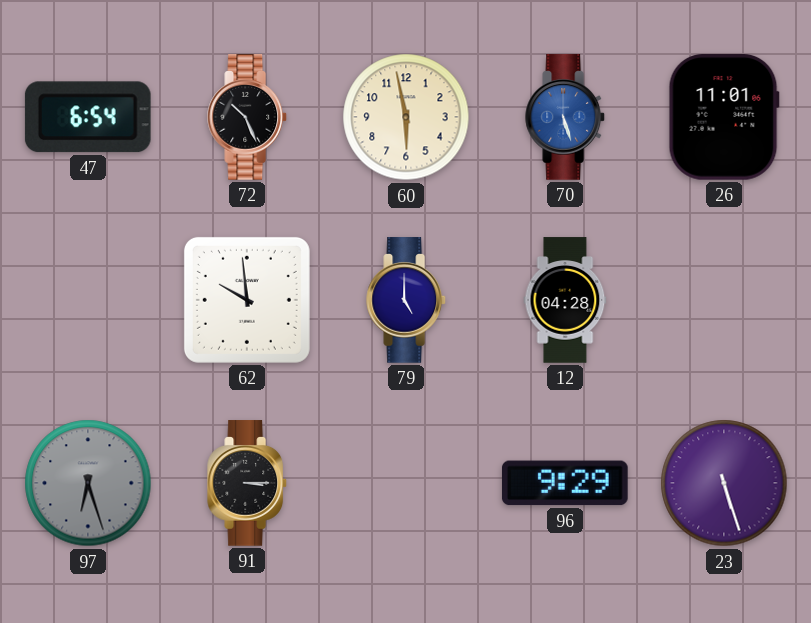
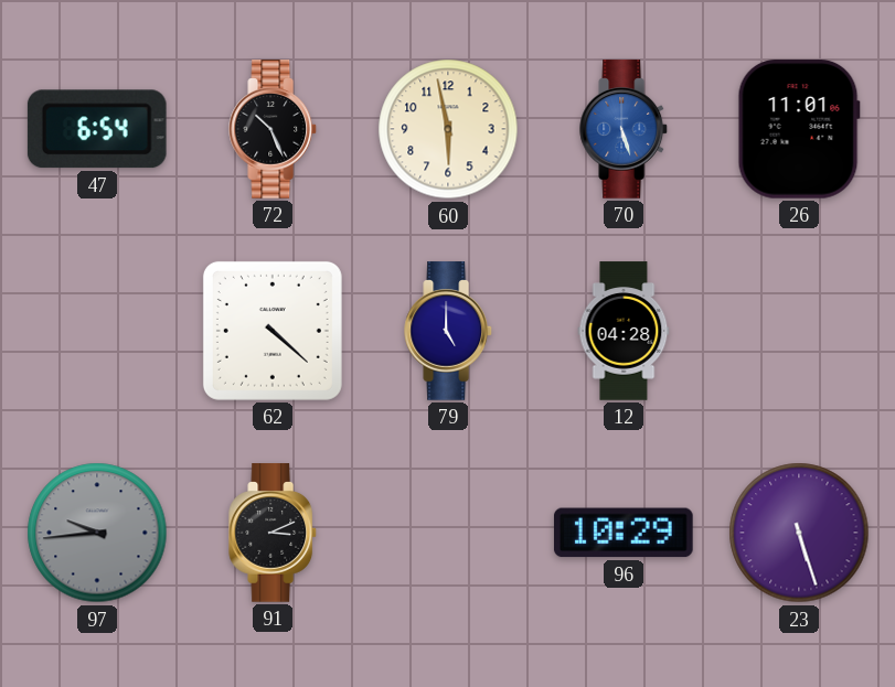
62: 9:59 -> 4:22
97: 6:27 -> 9:44
91: 3:15 -> 3:11
96: 9:29 -> 10:29
